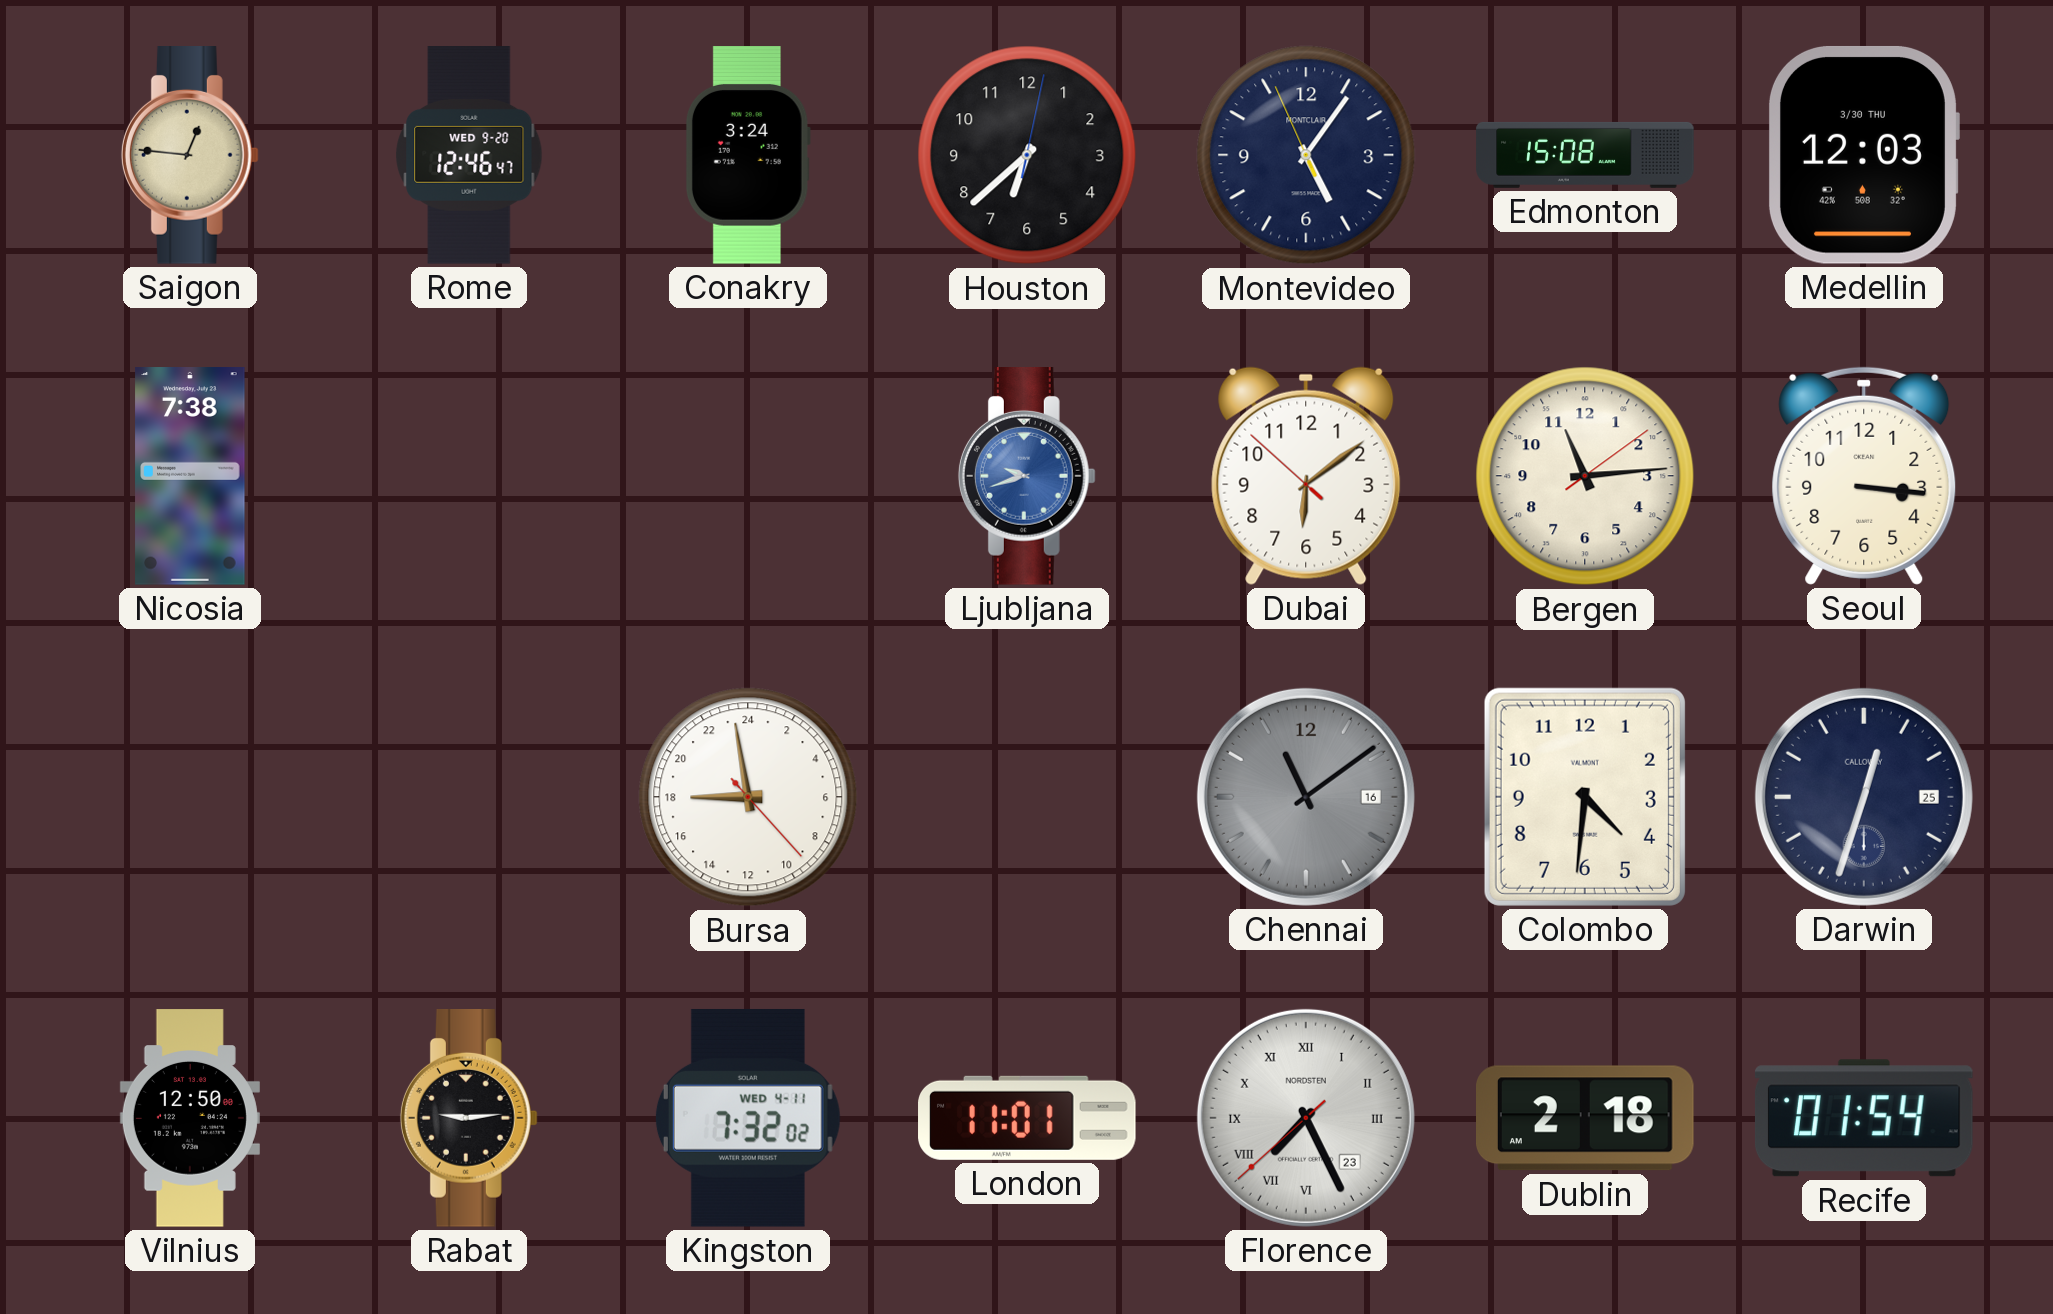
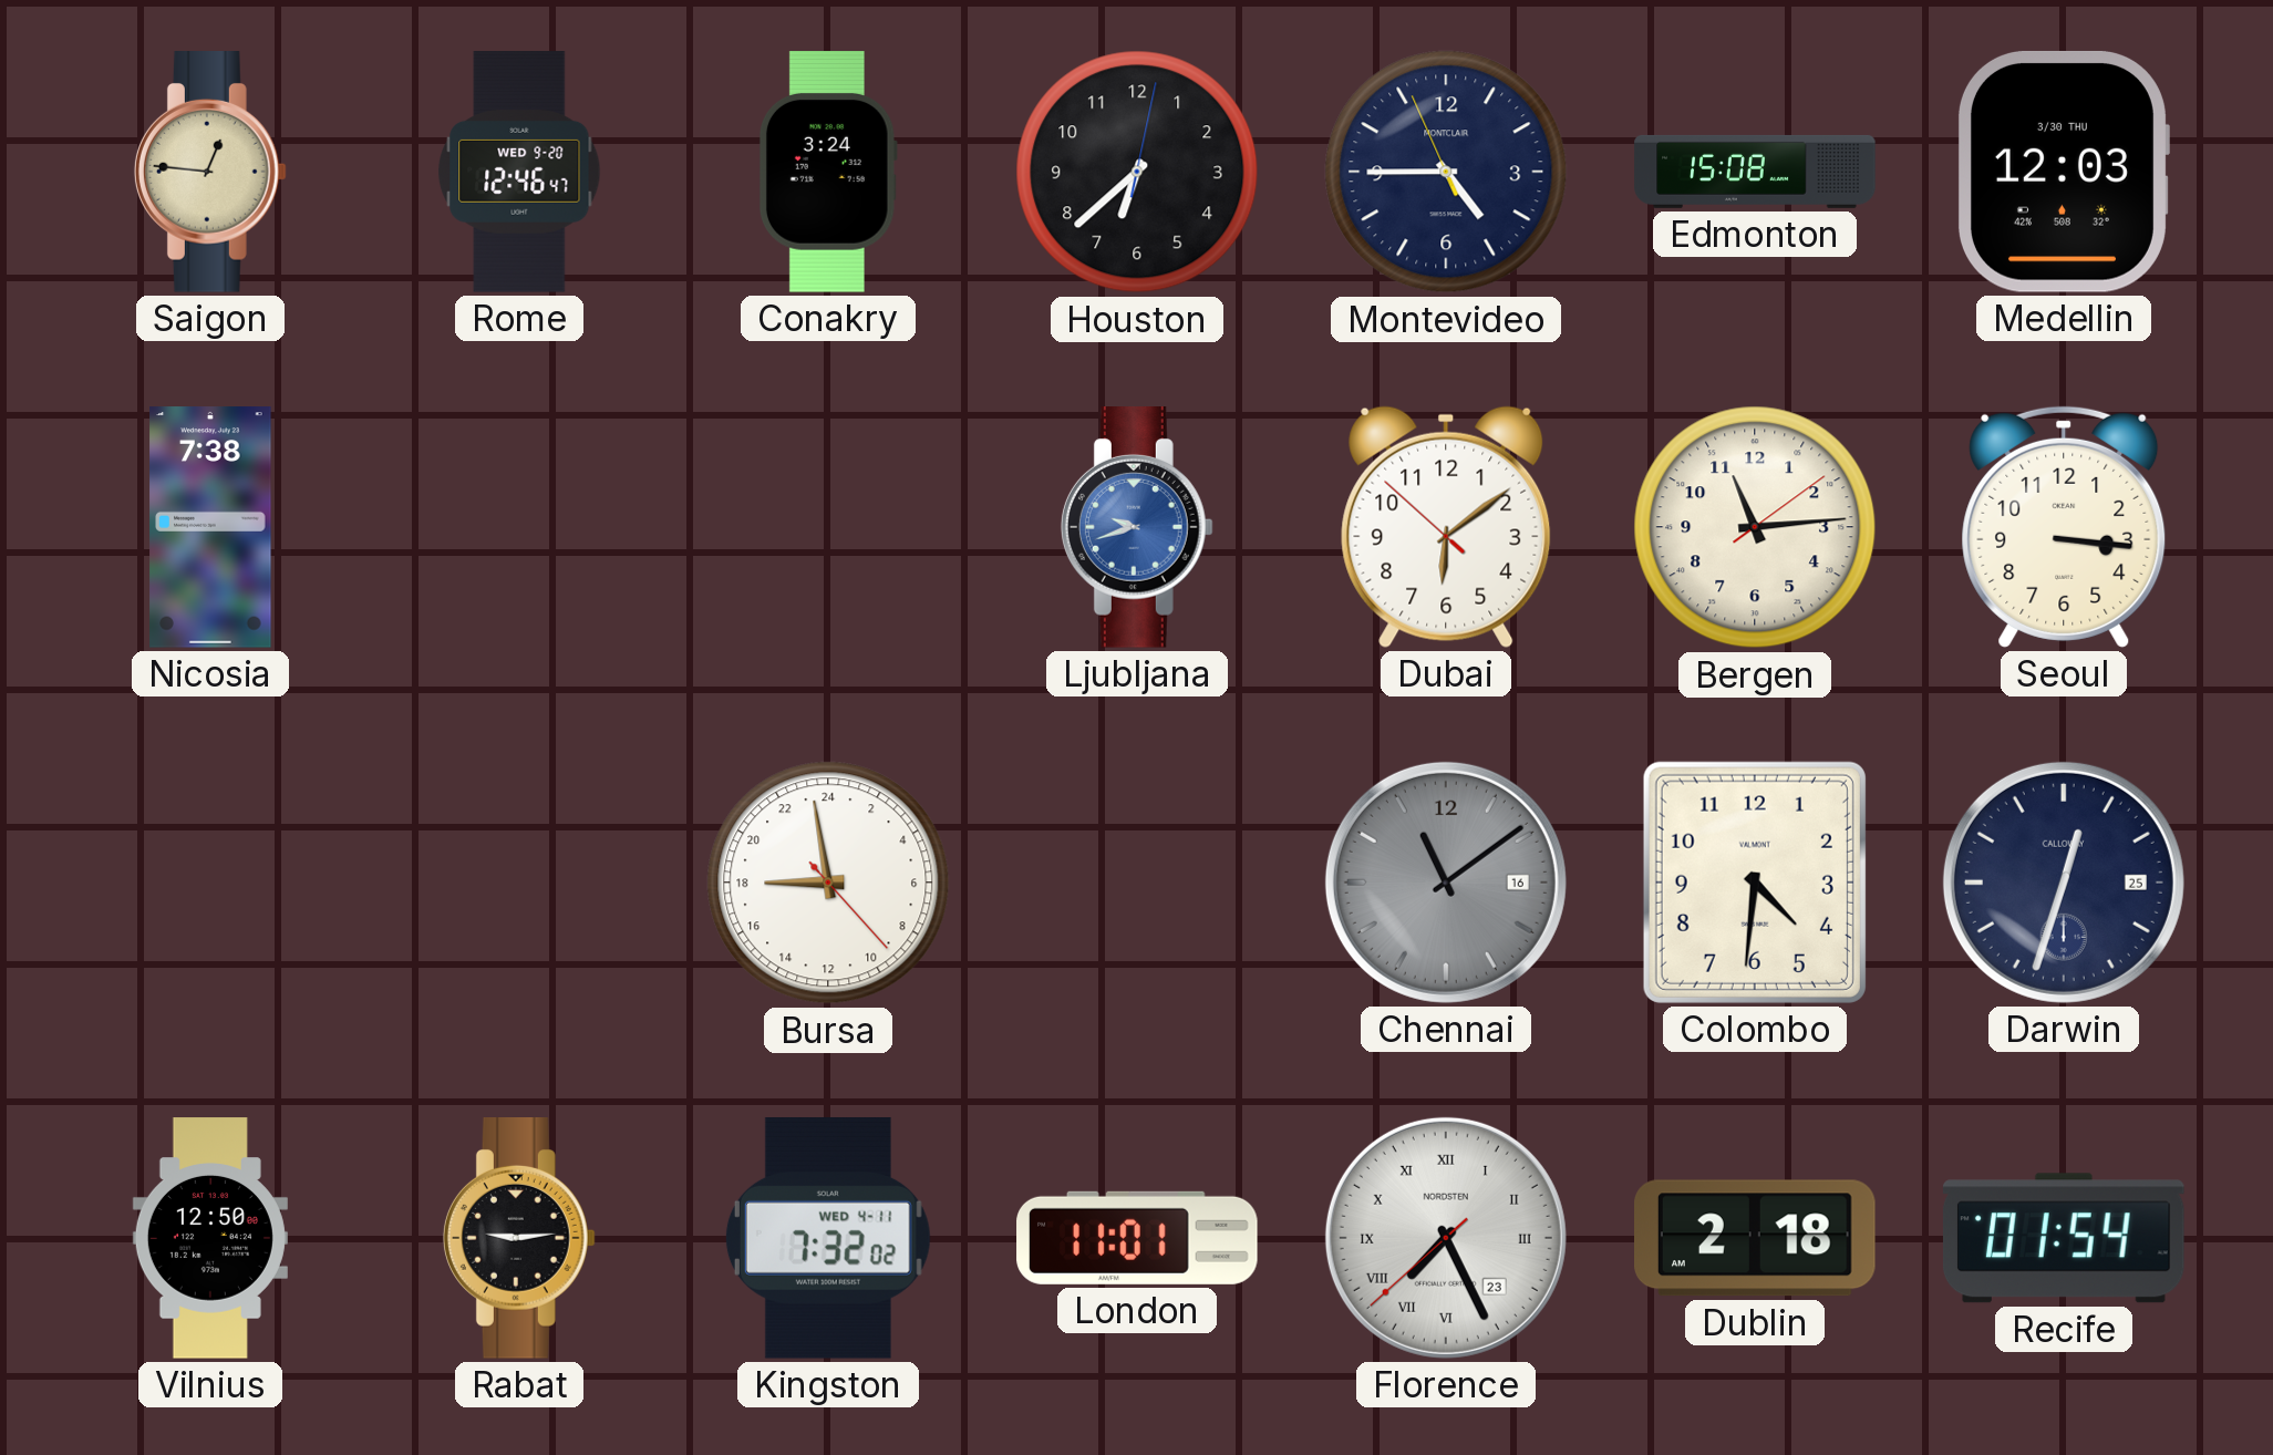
Montevideo: 5:05 -> 4:44
